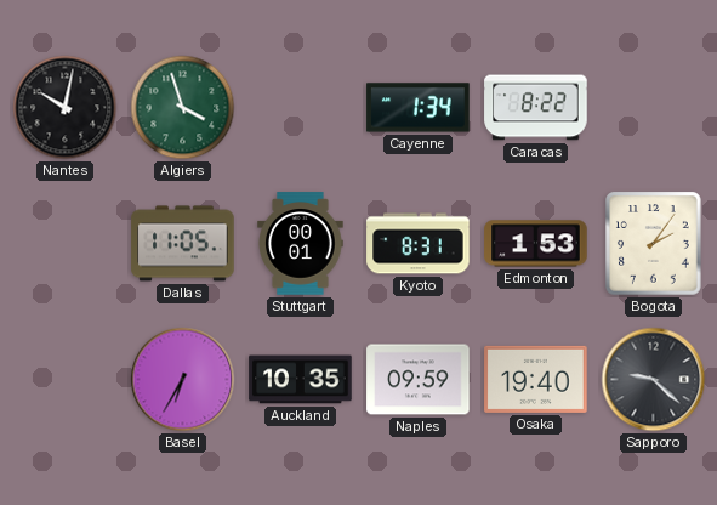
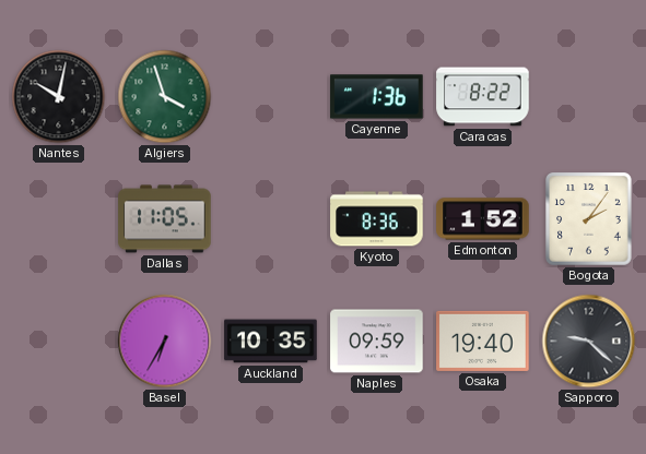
Cayenne: 1:34 -> 1:36
Stuttgart: 00:01 -> none
Kyoto: 8:31 -> 8:36
Edmonton: 1:53 -> 1:52
